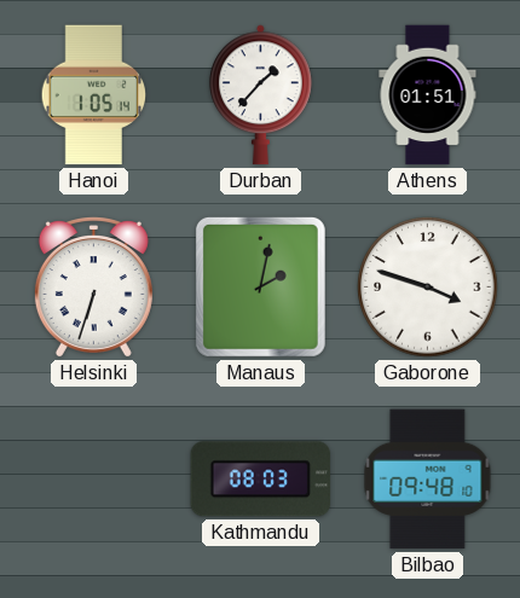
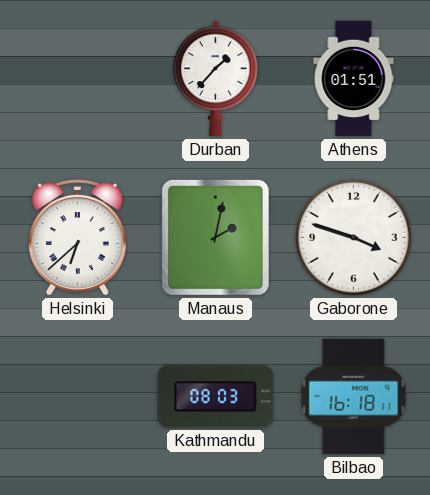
Hanoi: 1:05 -> none
Helsinki: 6:33 -> 6:38
Bilbao: 09:48 -> 16:18
